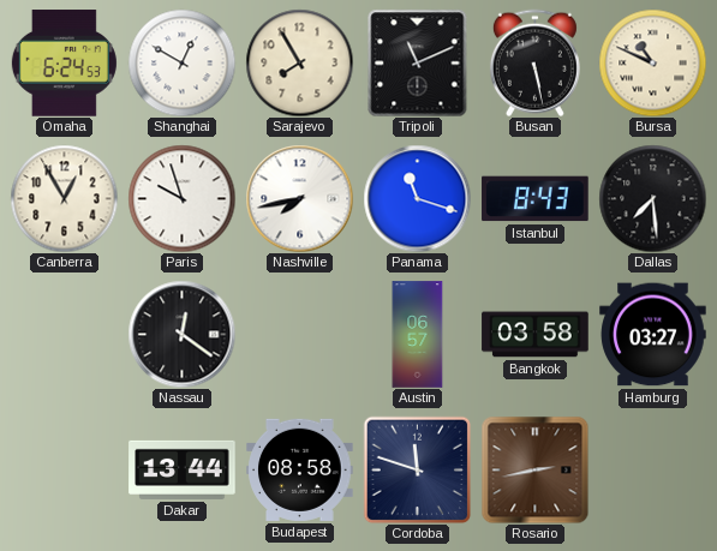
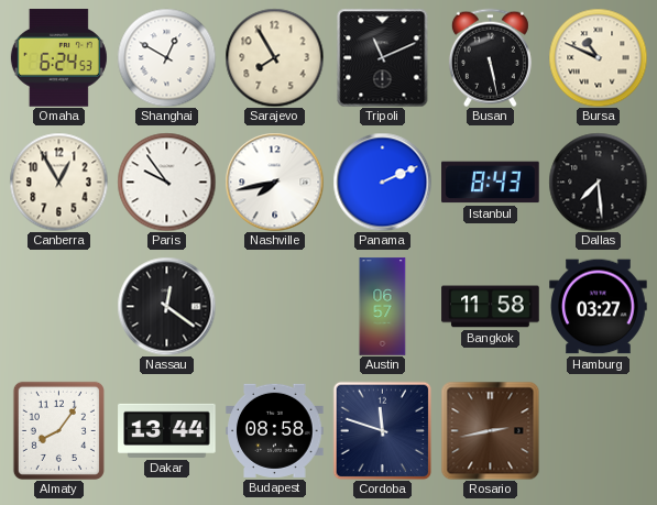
Paris: 9:57 -> 9:54
Panama: 11:18 -> 2:11
Bangkok: 03:58 -> 11:58
Almaty: none -> 8:06
